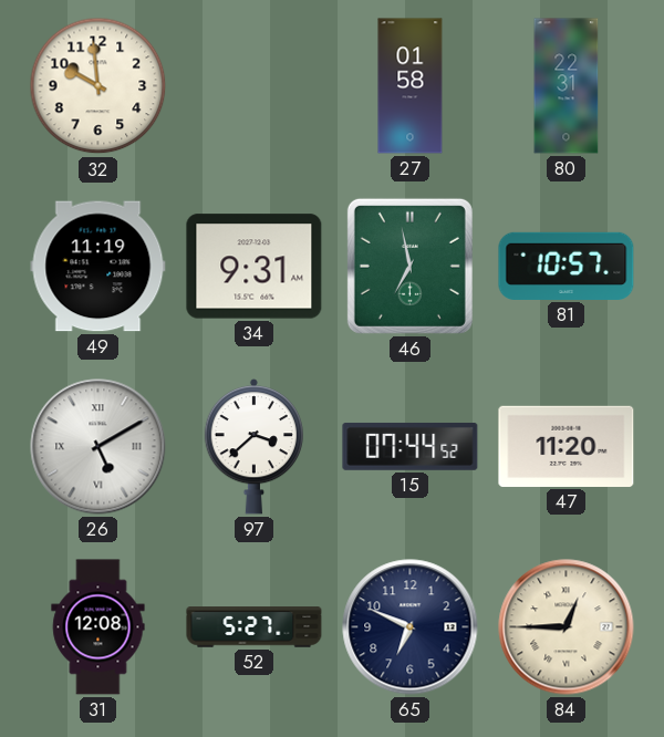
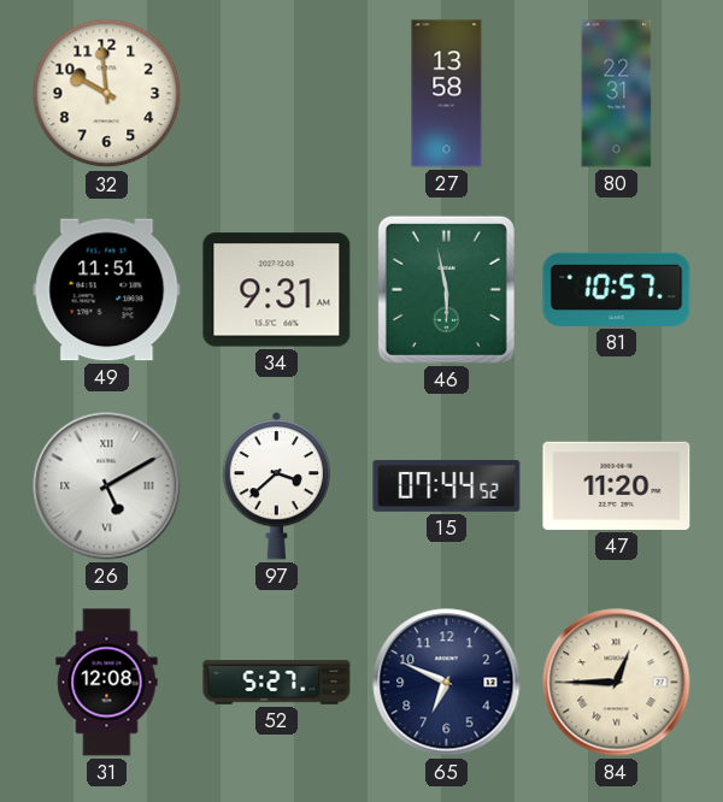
27: 01:58 -> 13:58
49: 11:19 -> 11:51
46: 6:58 -> 5:58
